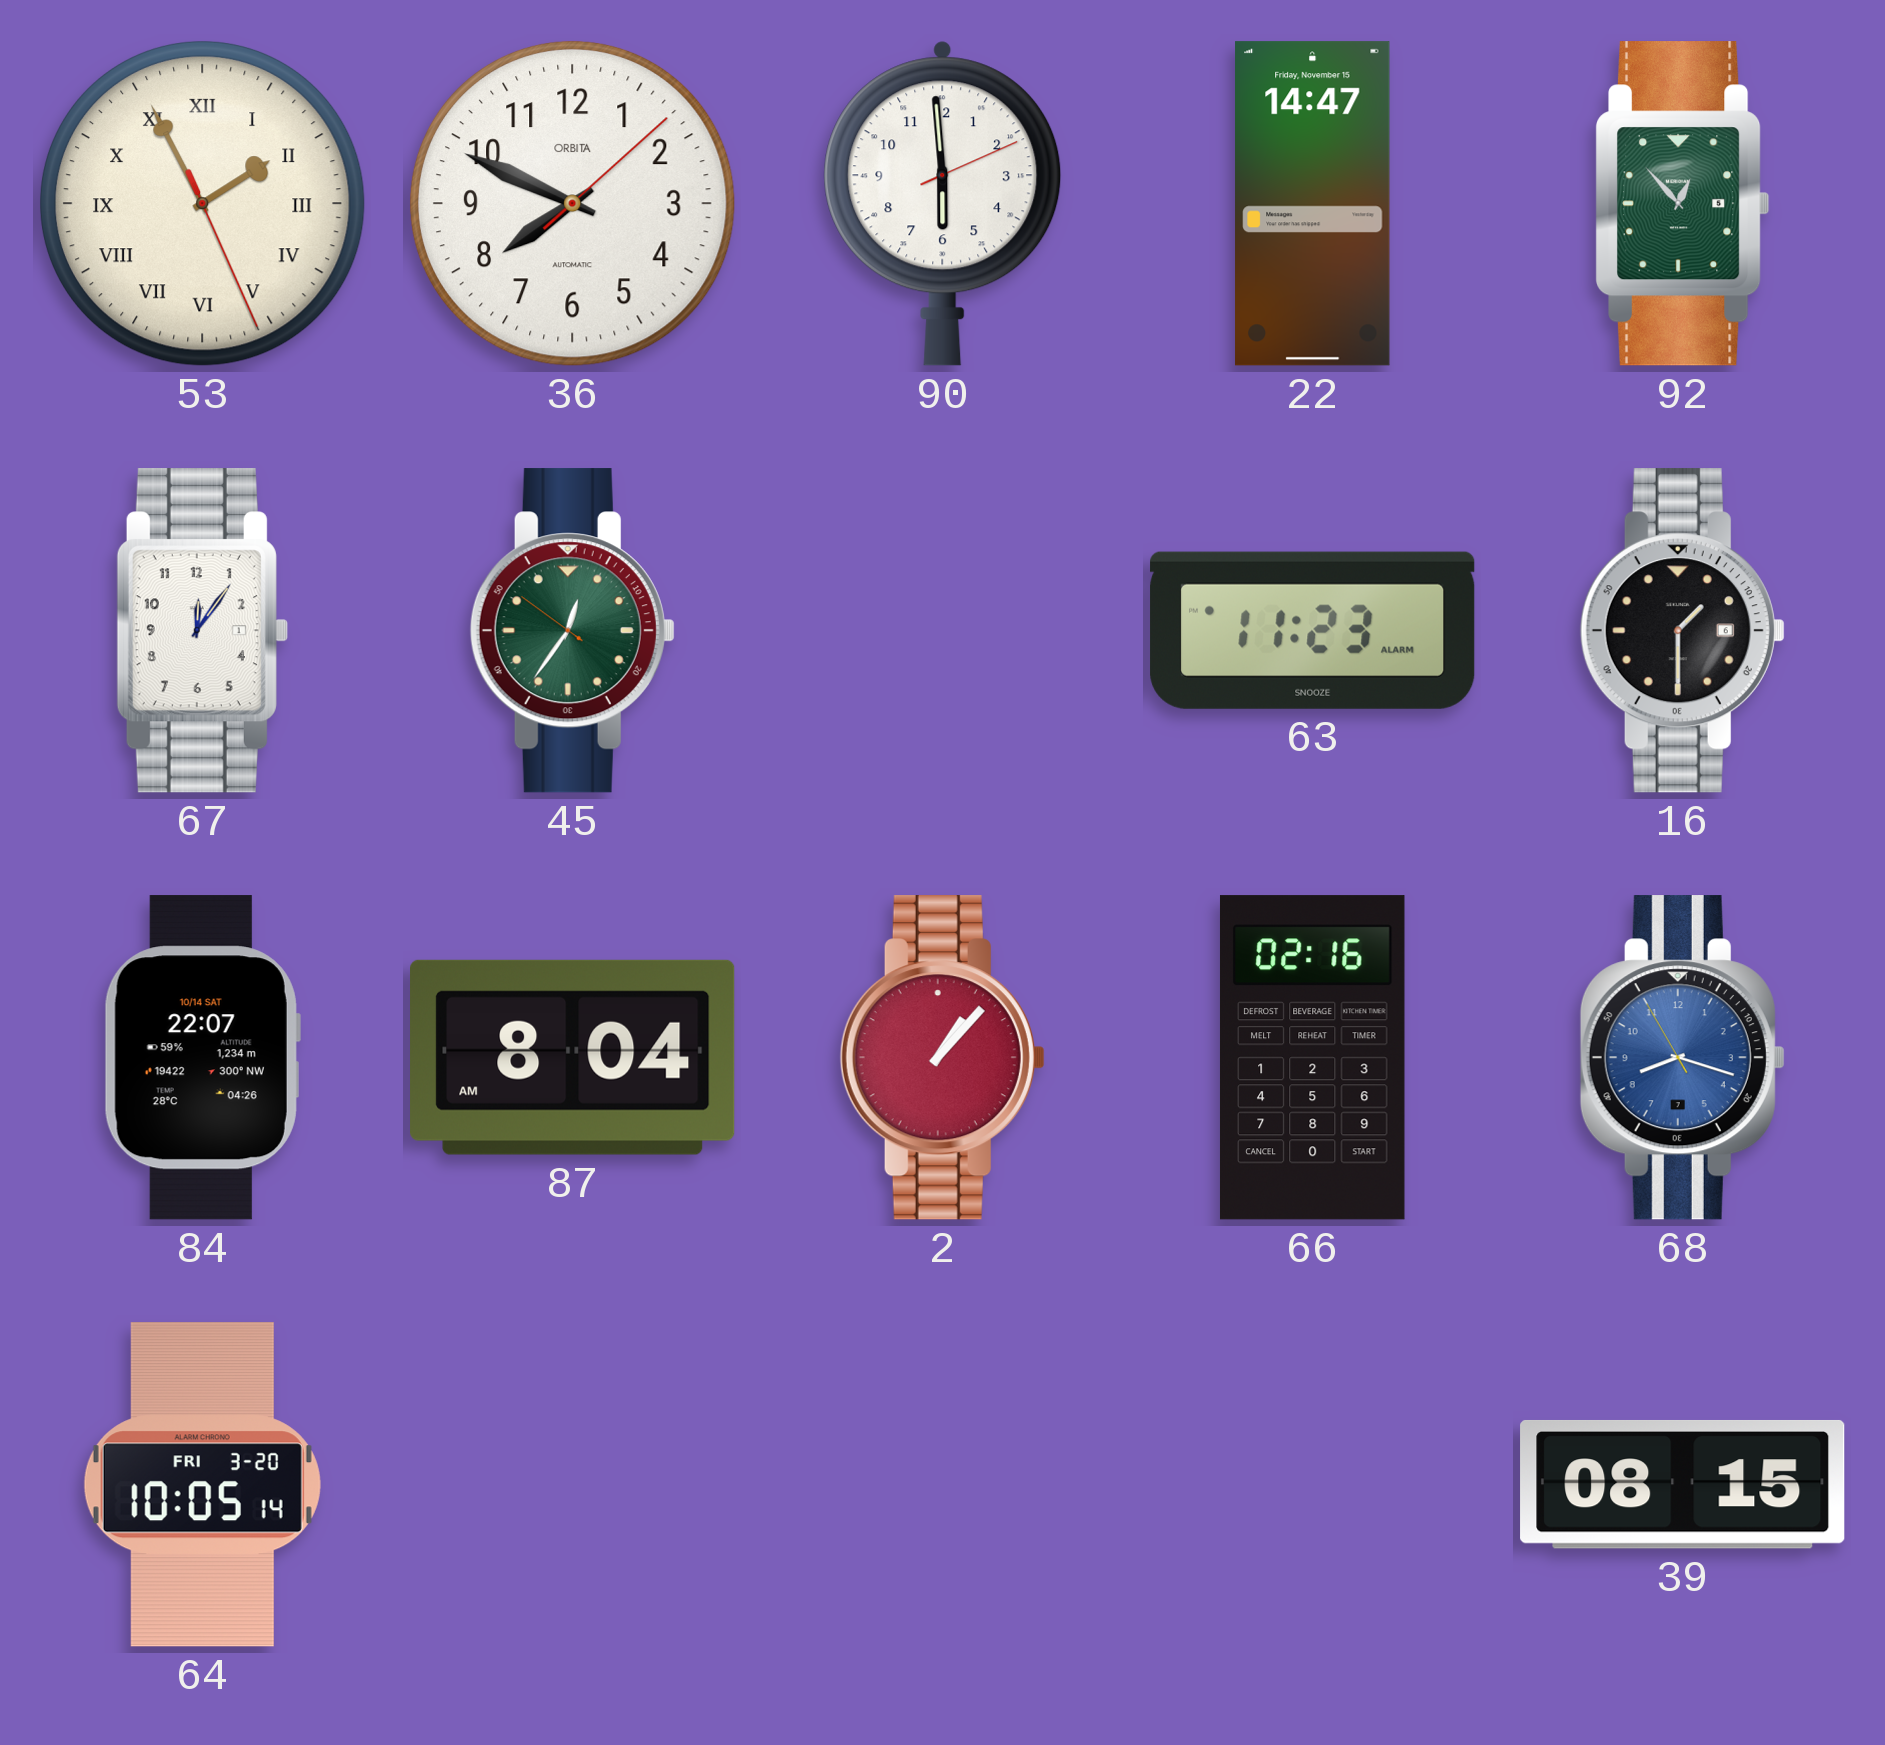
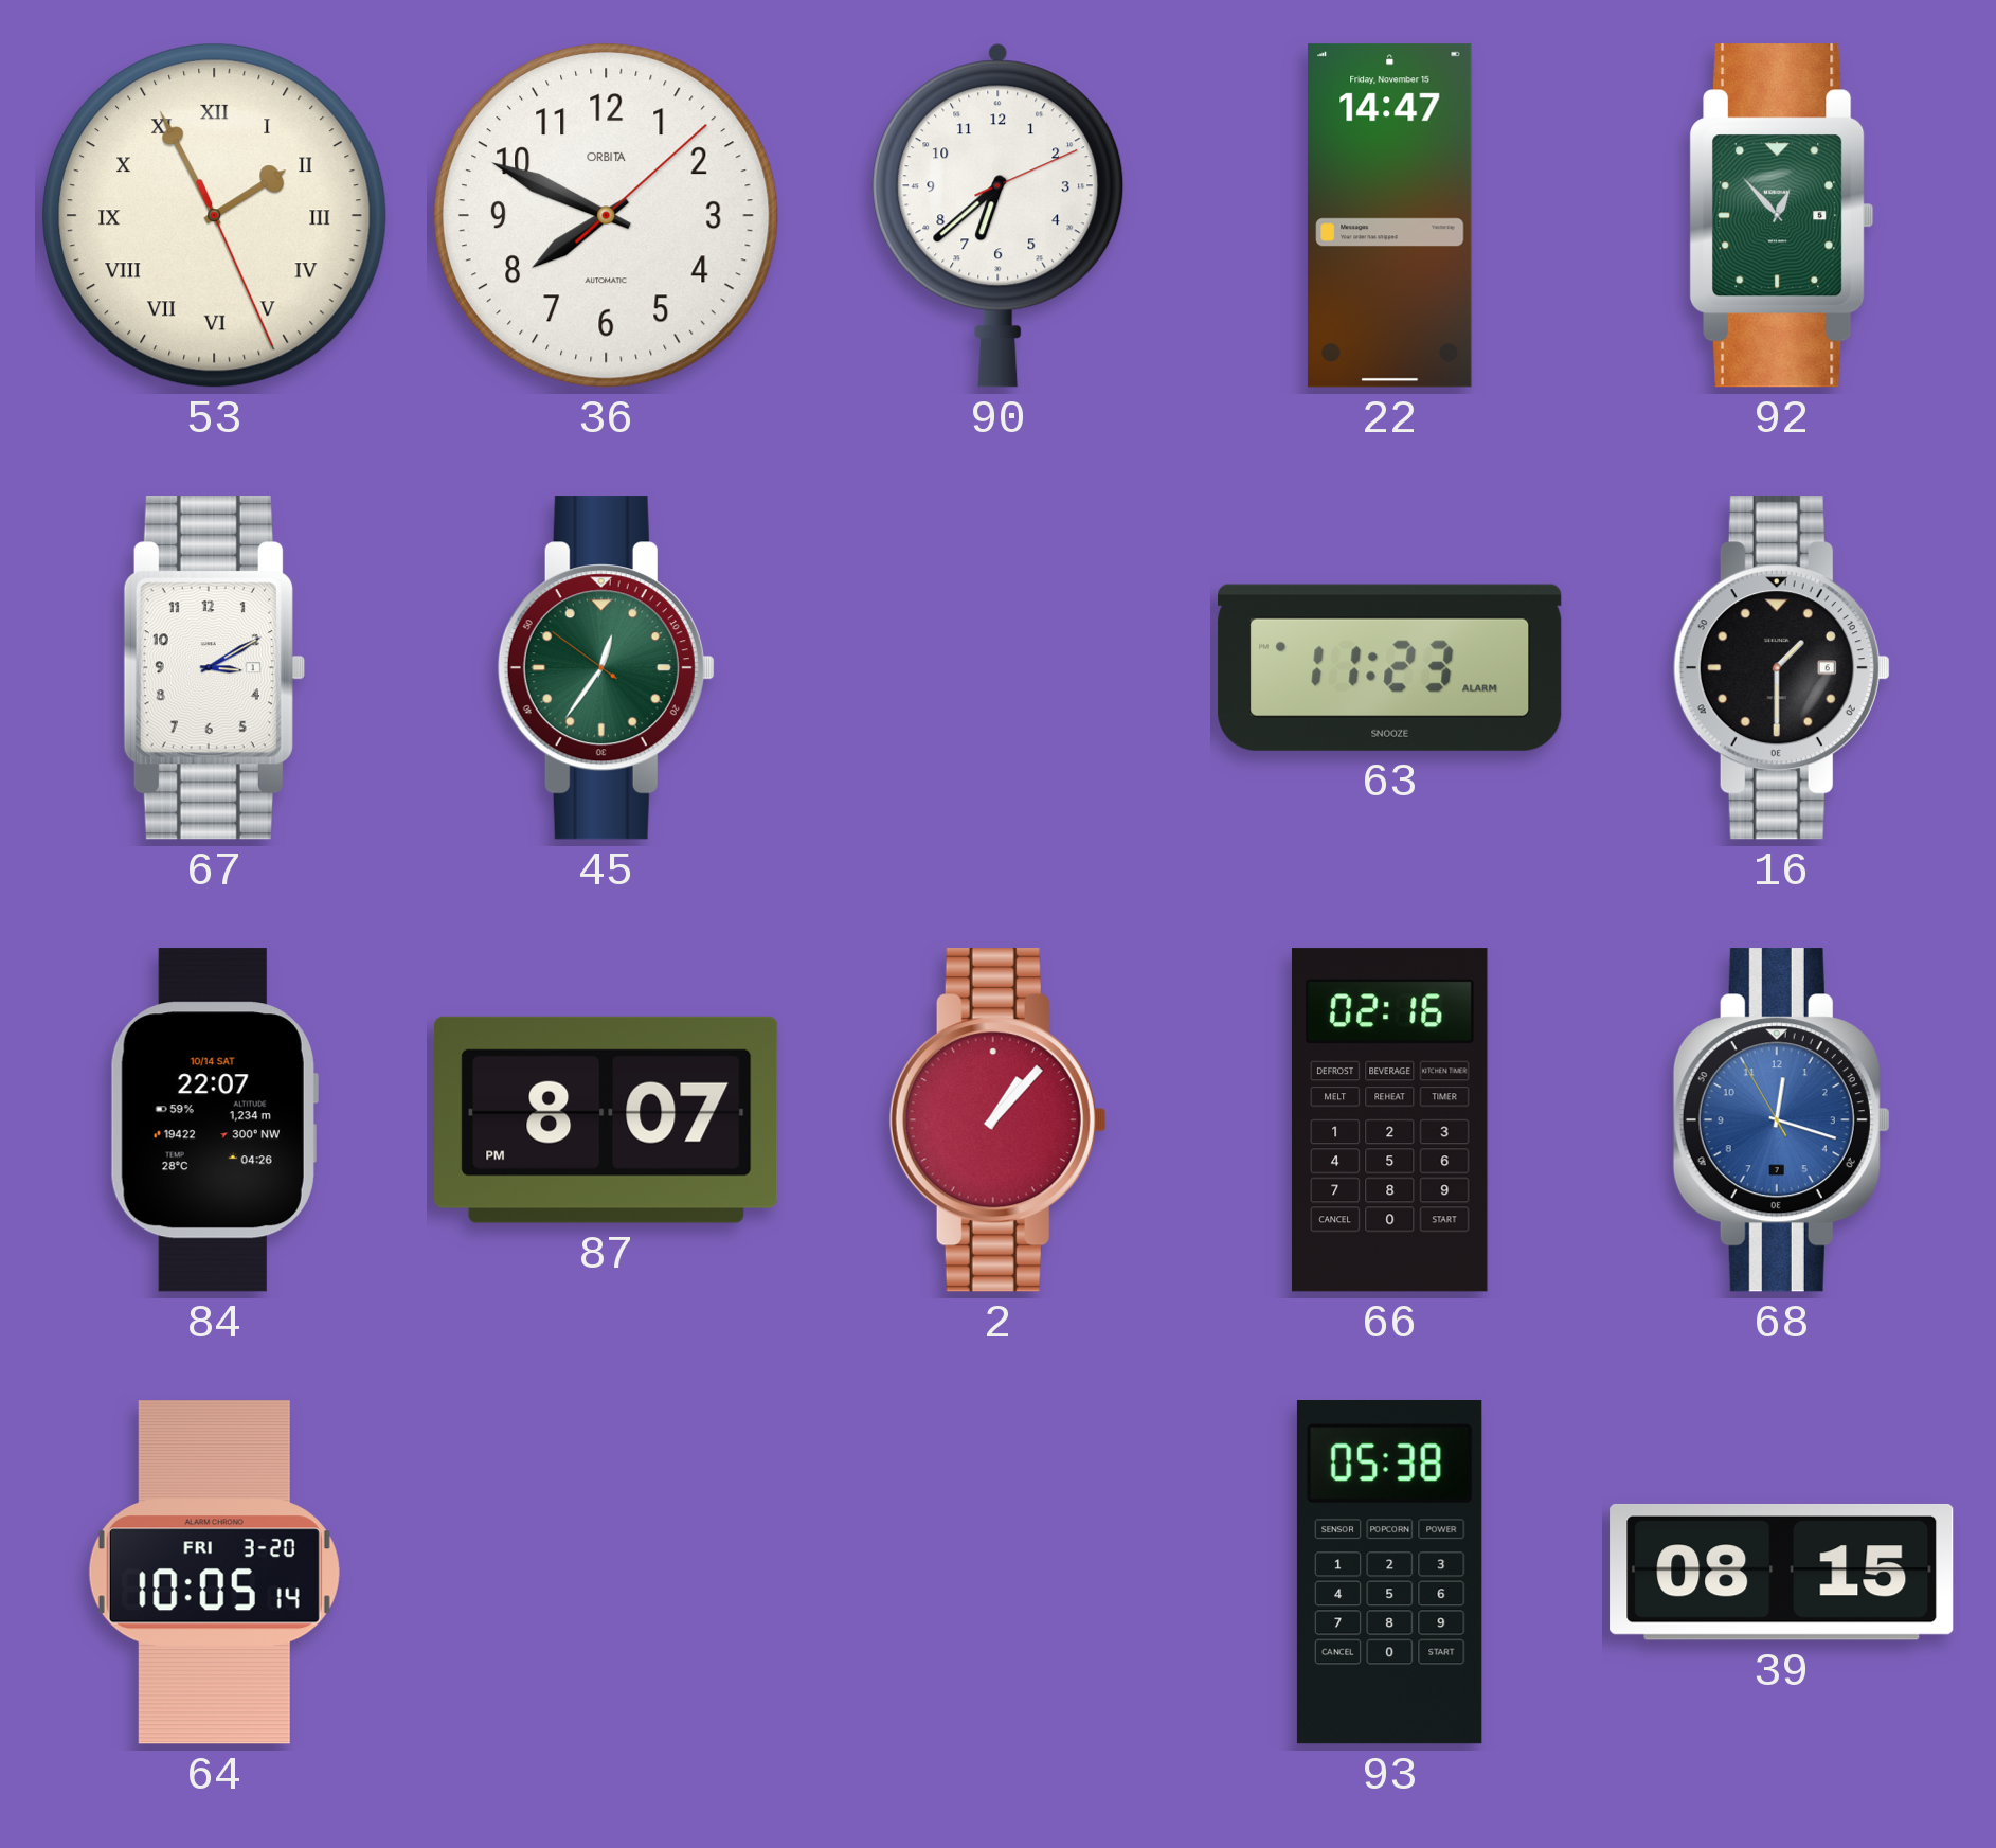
90: 5:59 -> 6:38
67: 12:06 -> 3:10
87: 8:04 -> 8:07
68: 8:17 -> 12:17
93: none -> 05:38
